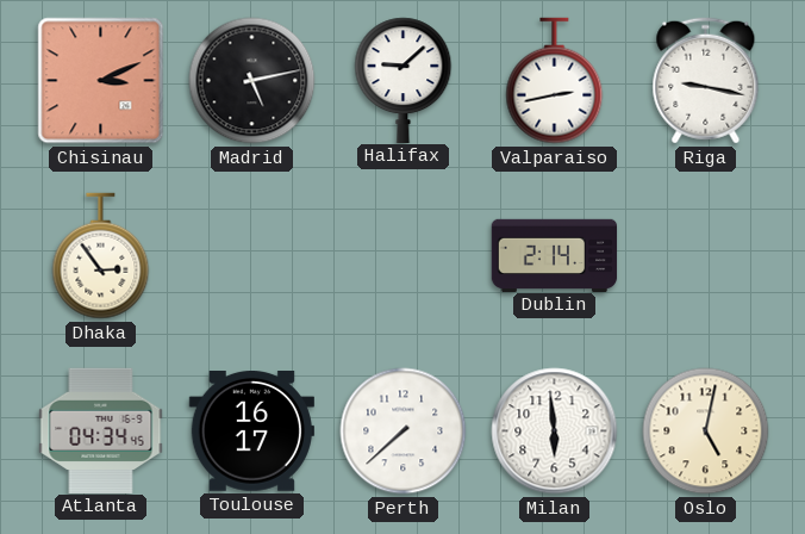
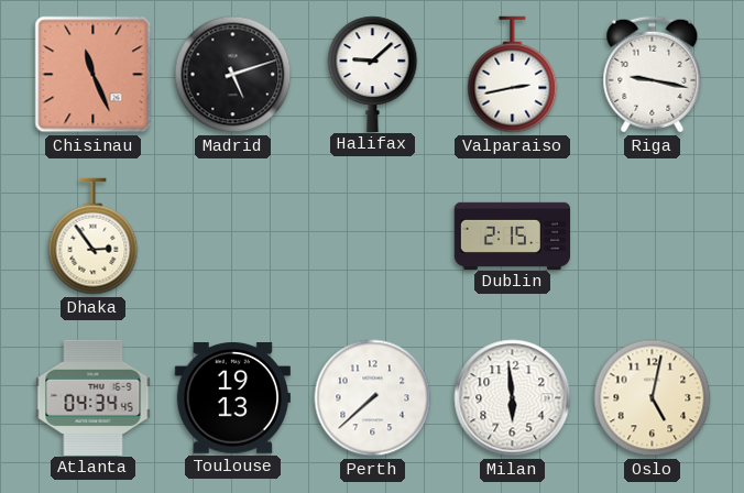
Chisinau: 3:11 -> 11:26
Madrid: 5:13 -> 5:12
Dublin: 2:14 -> 2:15
Toulouse: 16:17 -> 19:13
